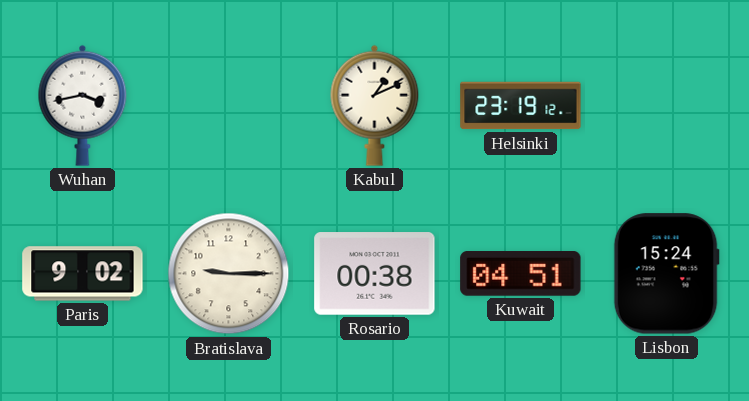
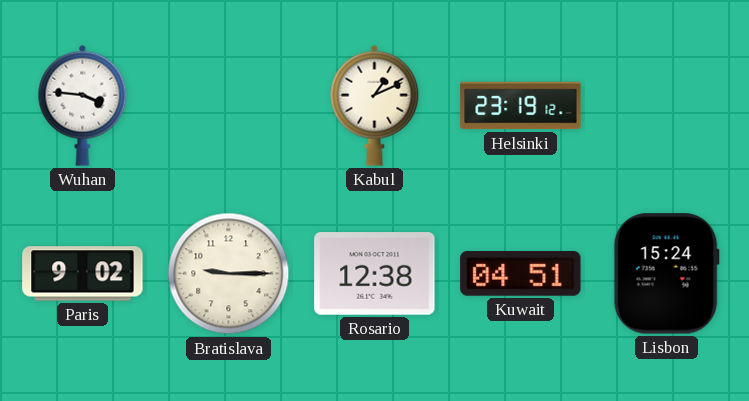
Wuhan: 3:43 -> 3:46
Rosario: 00:38 -> 12:38
